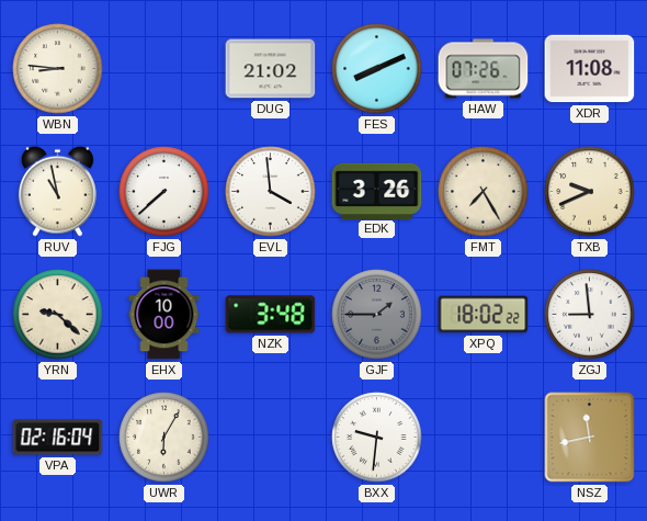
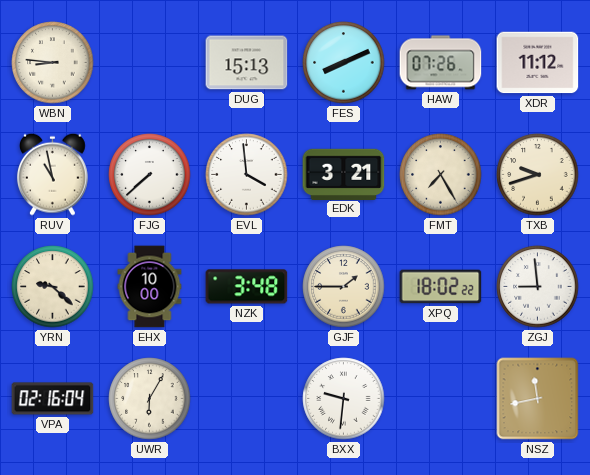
DUG: 21:02 -> 15:13
XDR: 11:08 -> 11:12
EDK: 3:26 -> 3:21
TXB: 9:41 -> 9:42
GJF dial: grey -> cream
